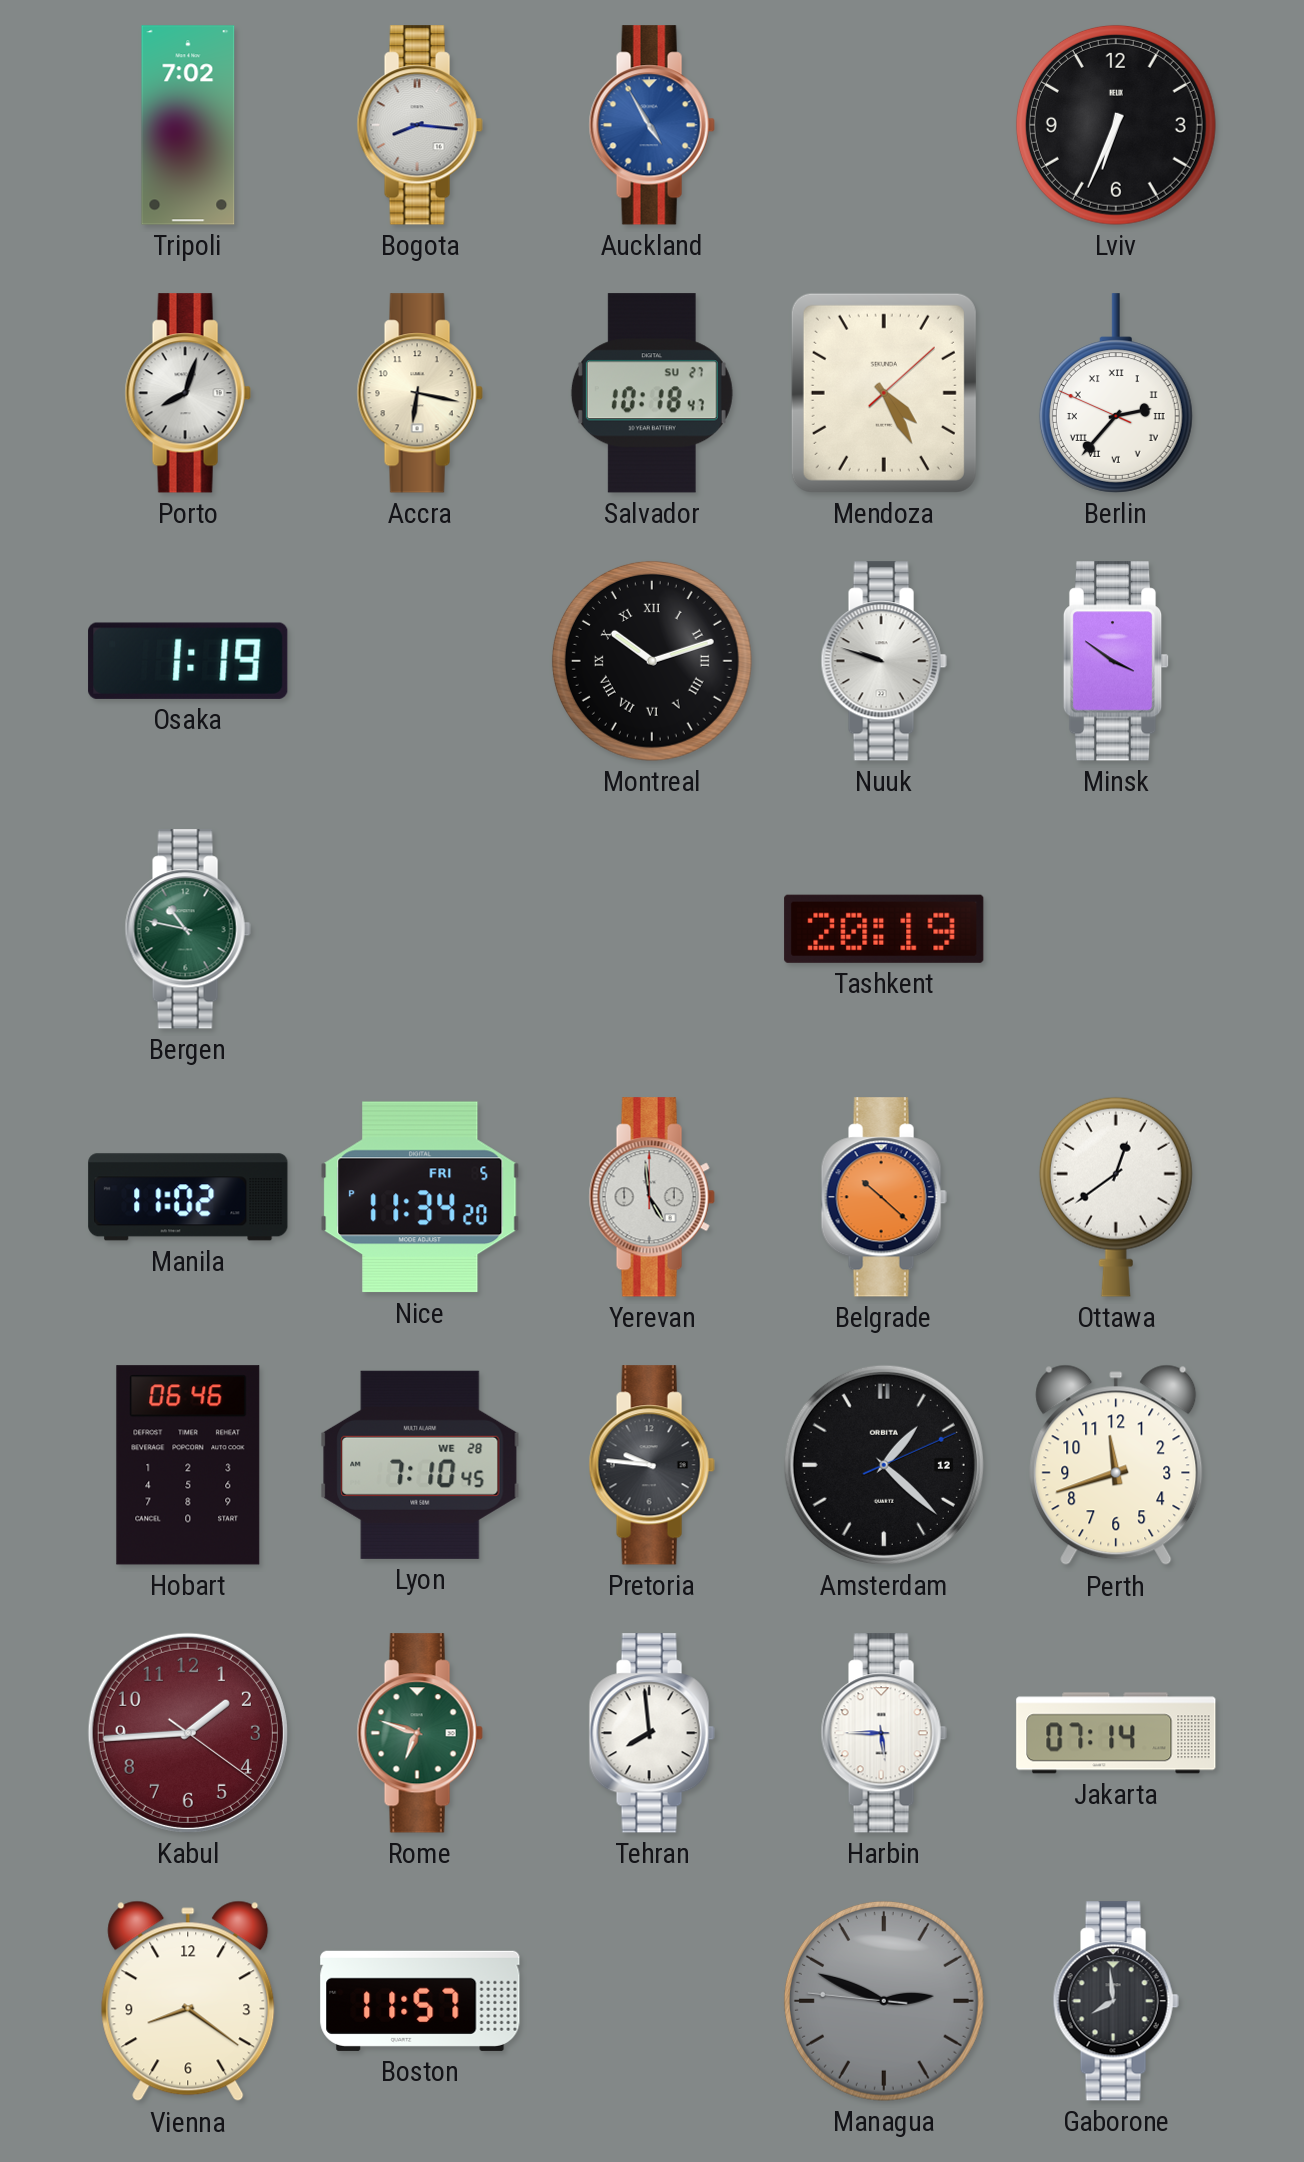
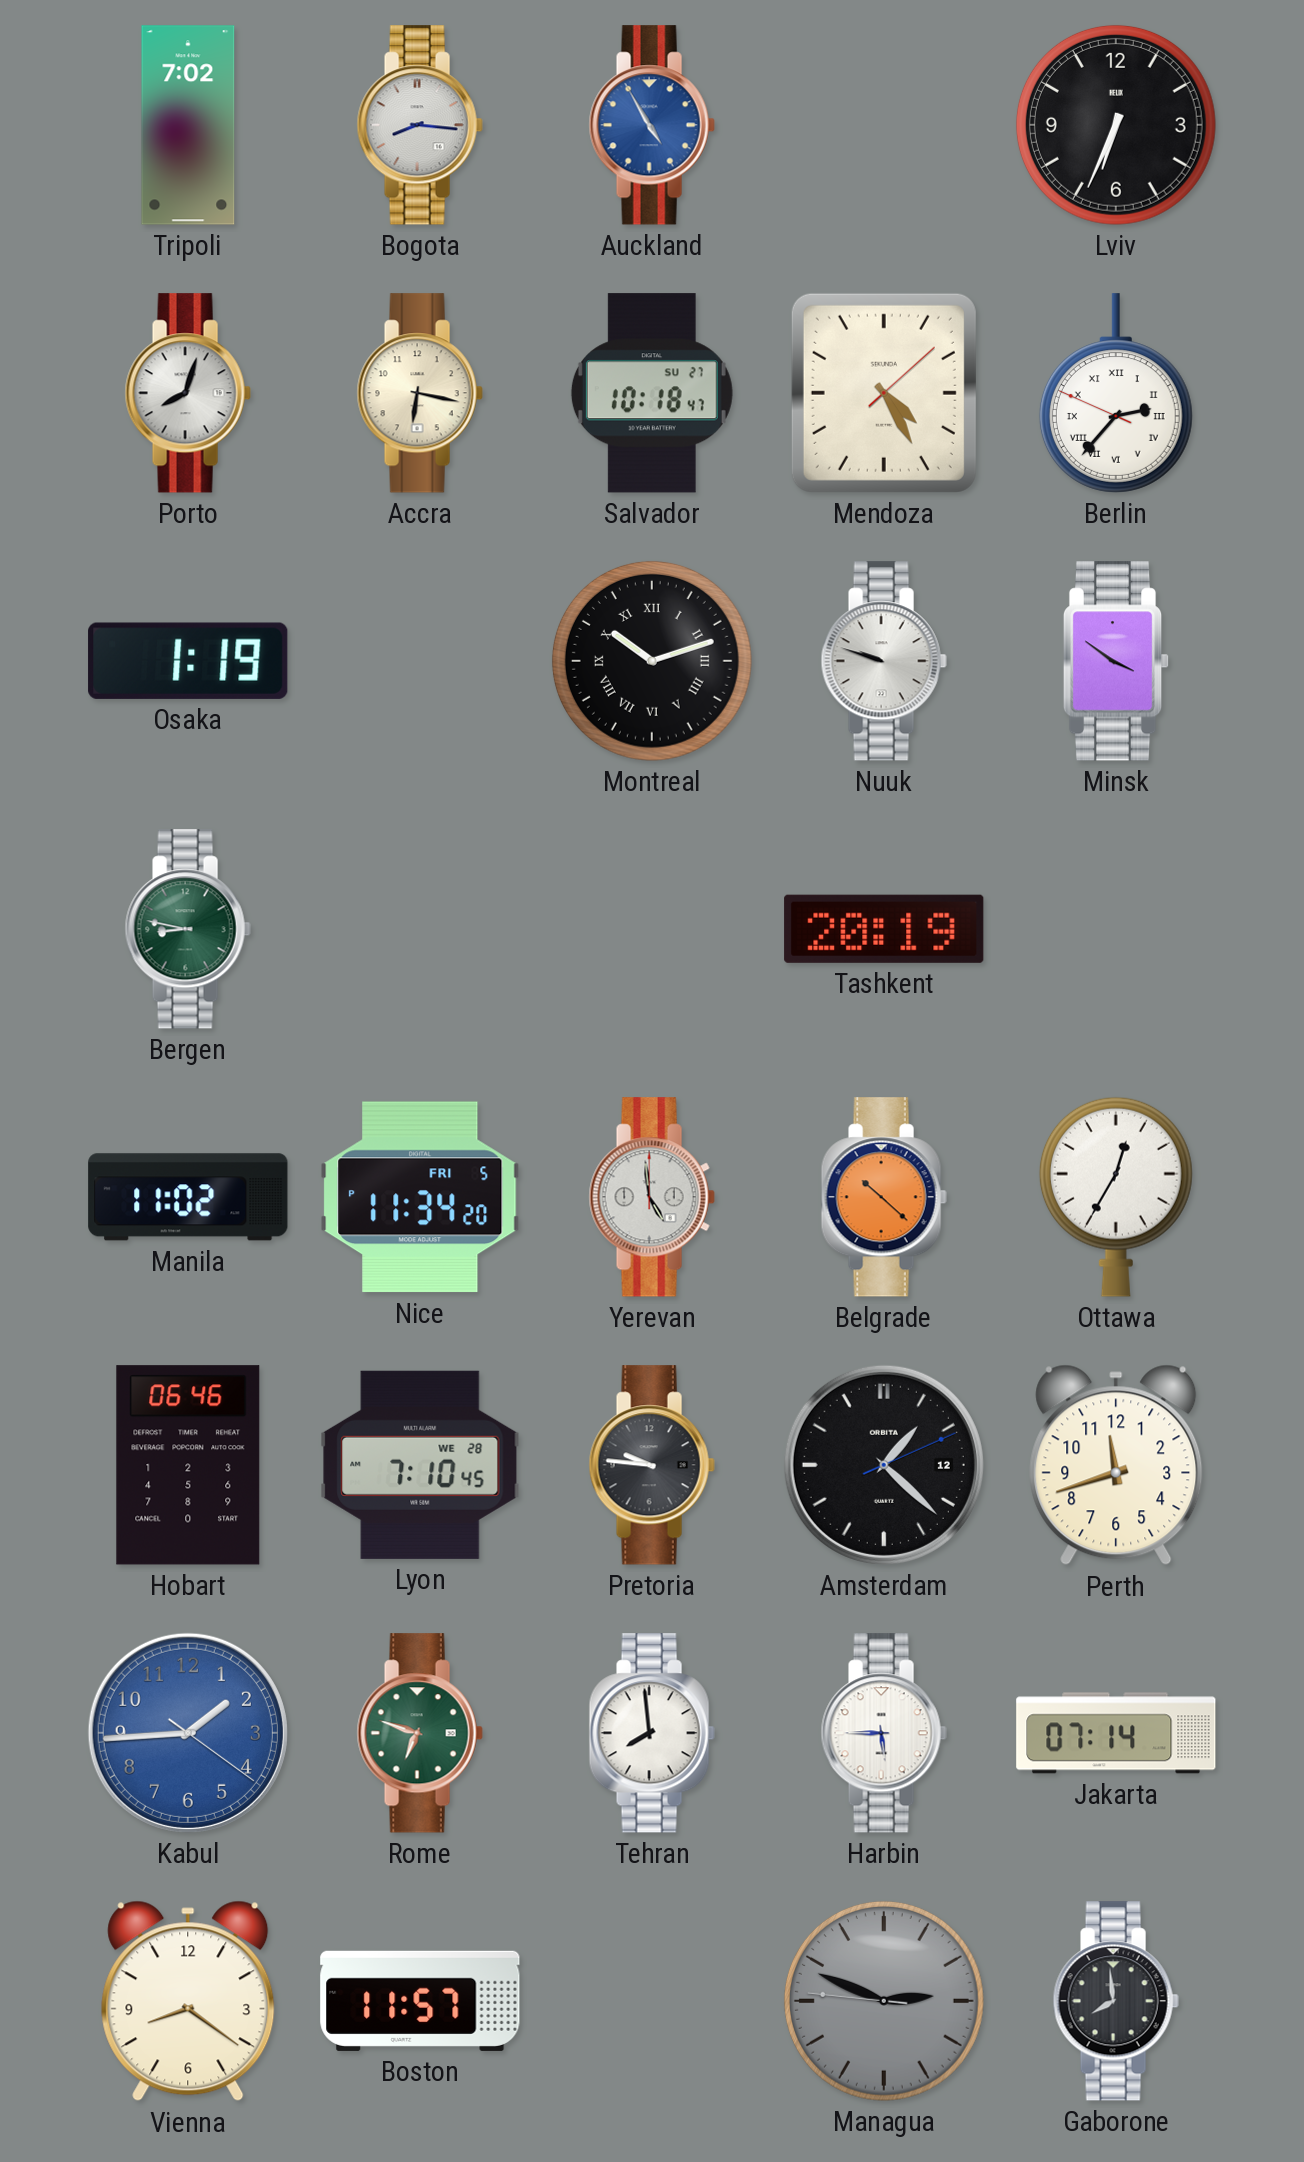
Bergen: 10:47 -> 8:47
Ottawa: 12:39 -> 12:35
Kabul dial: burgundy -> blue
